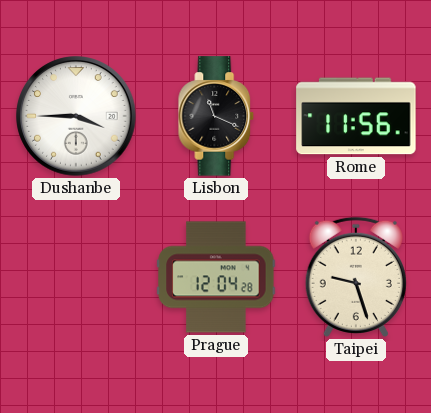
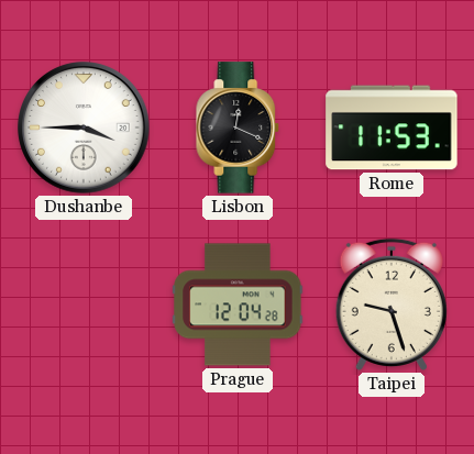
Lisbon: 11:19 -> 12:19
Rome: 11:56 -> 11:53
